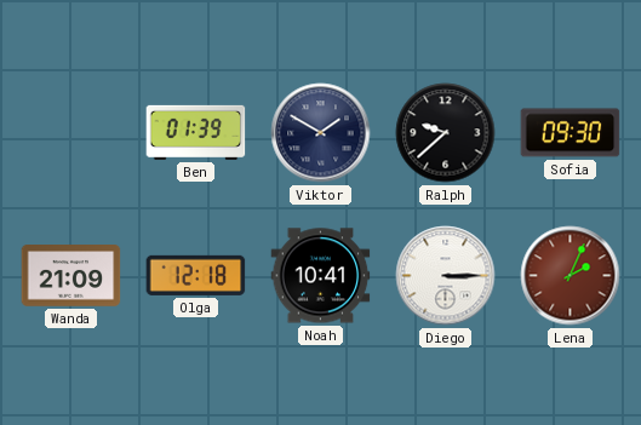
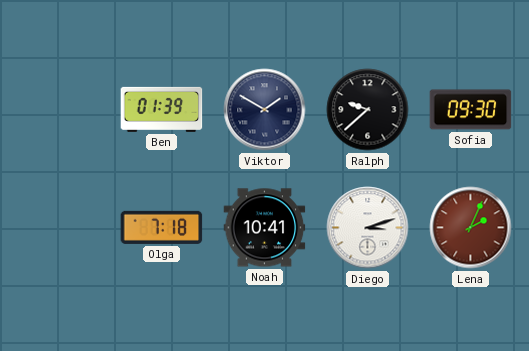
Wanda: 21:09 -> none
Olga: 12:18 -> 7:18
Diego: 3:15 -> 3:12
